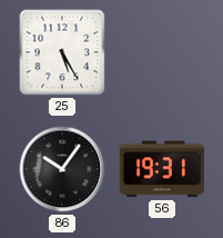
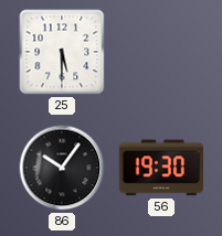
25: 5:25 -> 5:30
56: 19:31 -> 19:30
